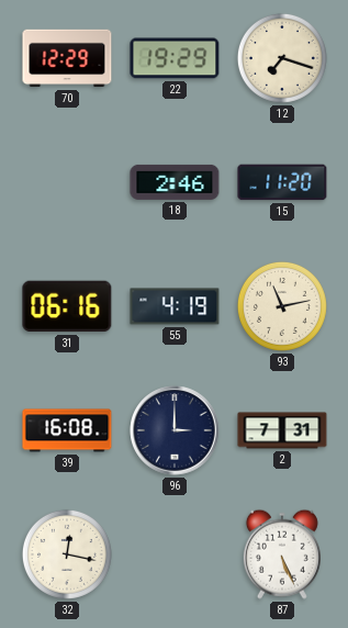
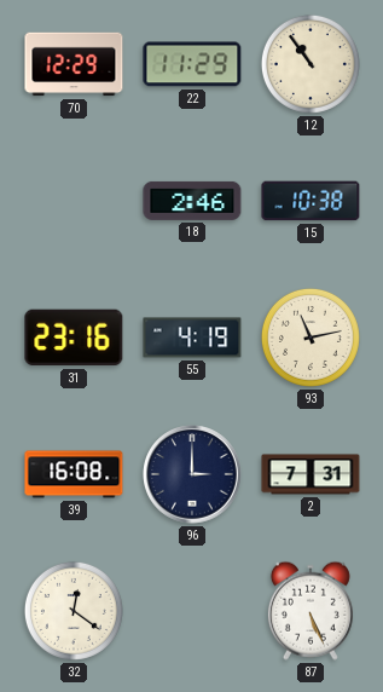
22: 19:29 -> 11:29
12: 7:18 -> 10:54
15: 11:20 -> 10:38
31: 06:16 -> 23:16
32: 12:17 -> 12:21
